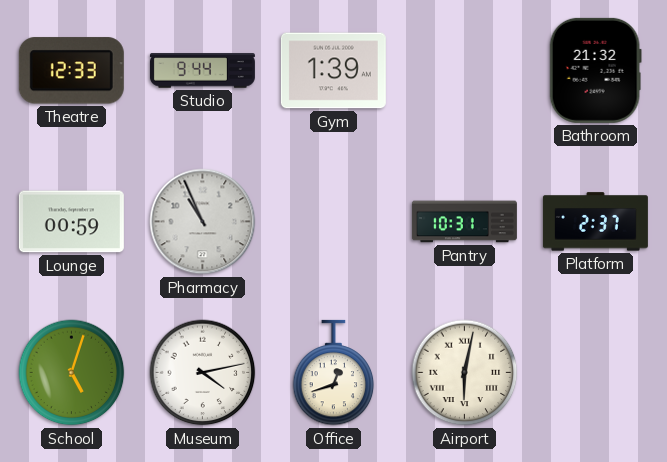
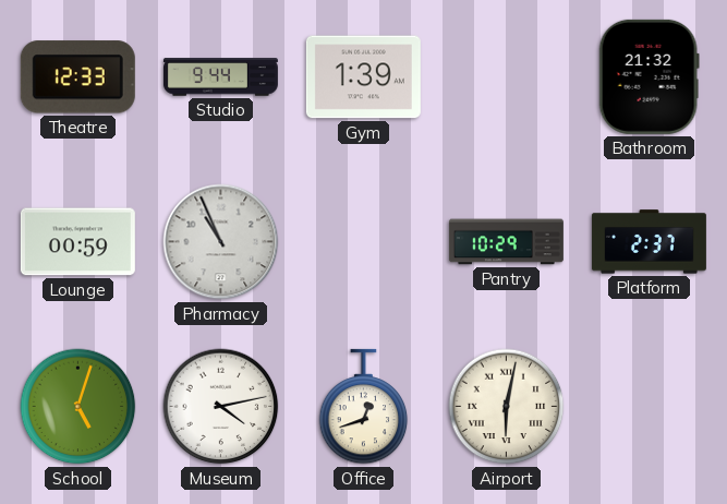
Pantry: 10:31 -> 10:29
